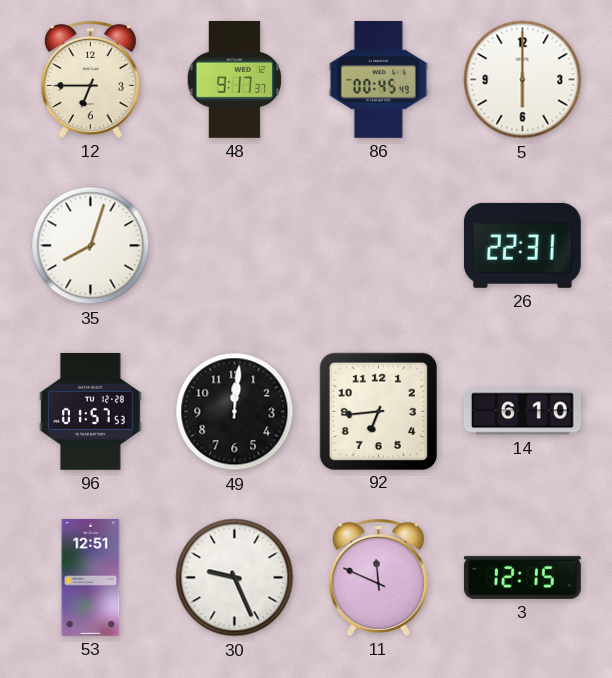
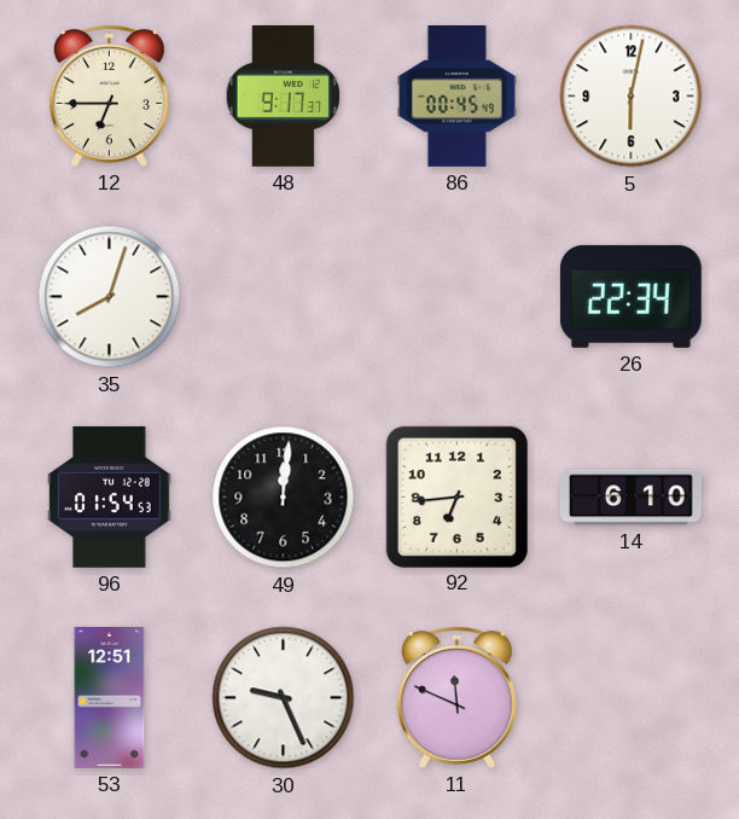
5: 6:00 -> 6:02
26: 22:31 -> 22:34
96: 01:57 -> 01:54
3: 12:15 -> none
